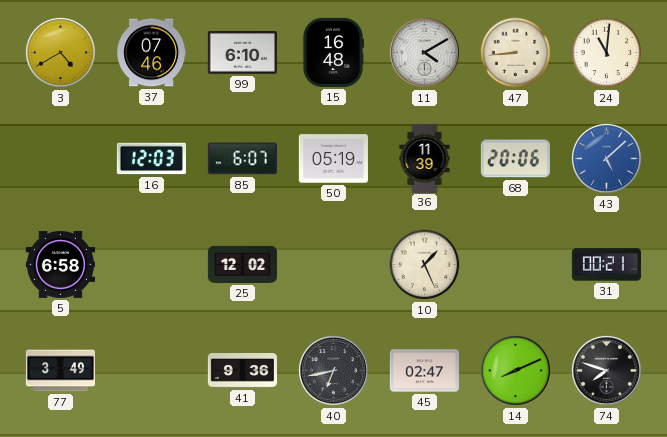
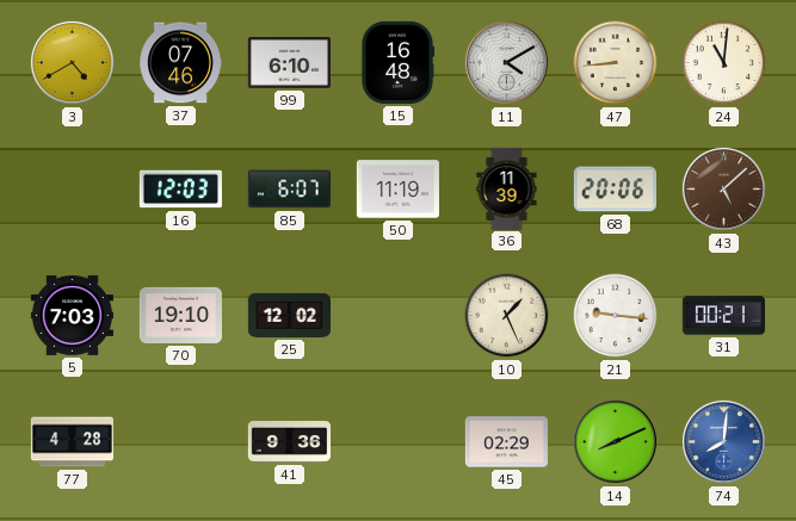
50: 05:19 -> 11:19
43 dial: blue -> brown
5: 6:58 -> 7:03
70: none -> 19:10
21: none -> 9:16
77: 3:49 -> 4:28
40: 6:43 -> none
45: 02:47 -> 02:29
74: 7:48 -> 8:01
74 dial: black -> blue
